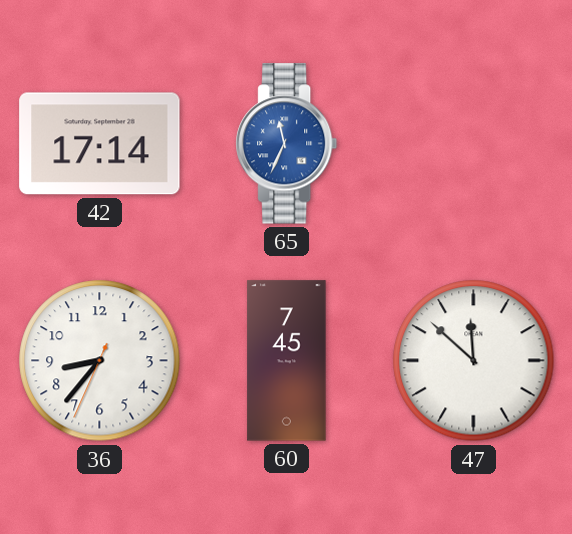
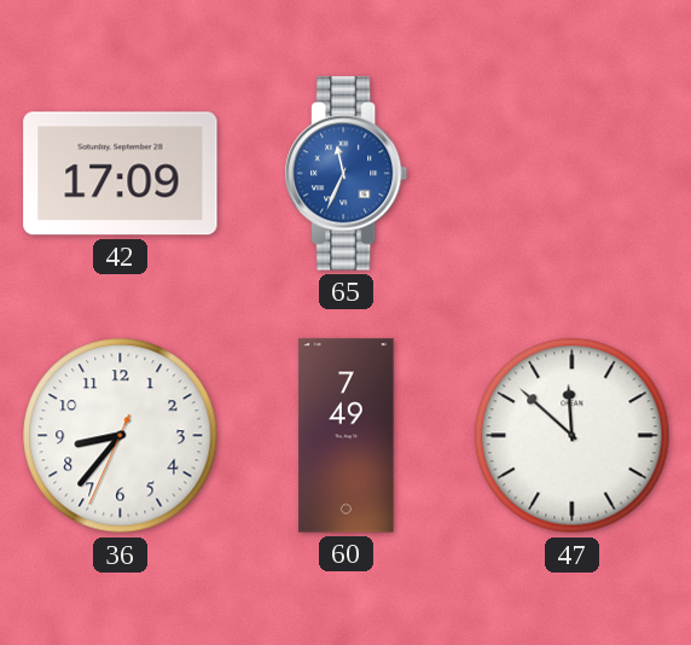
42: 17:14 -> 17:09
60: 7:45 -> 7:49
